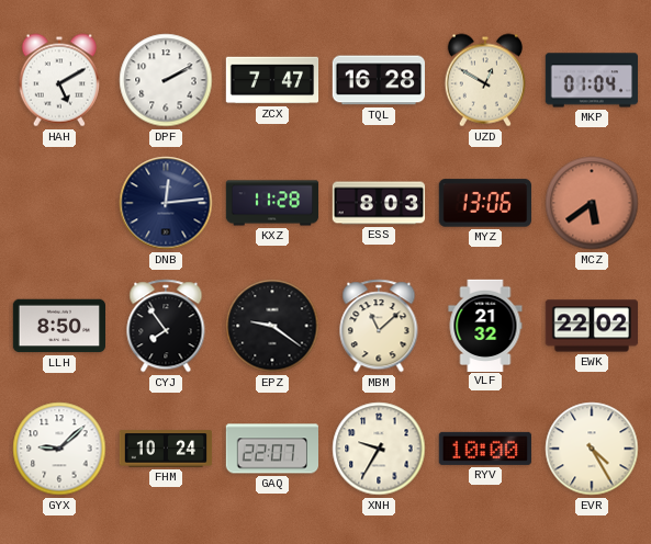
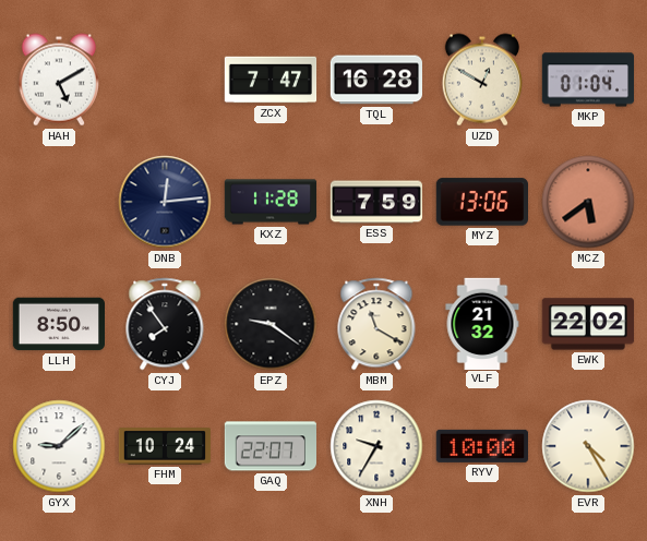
DPF: 2:10 -> none
ESS: 8:03 -> 7:59
MBM: 11:08 -> 11:20
